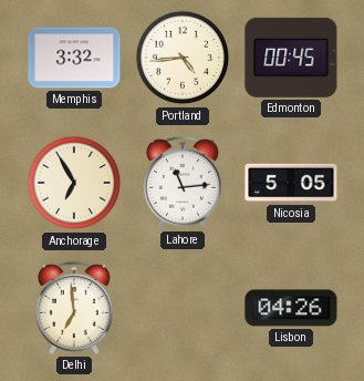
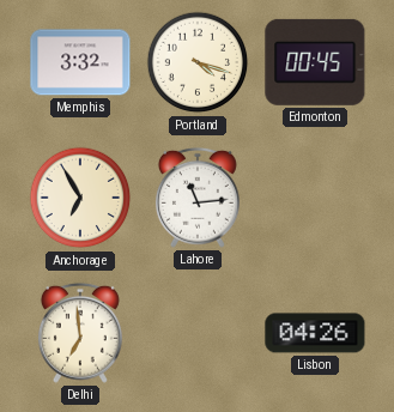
Portland: 4:44 -> 4:18
Nicosia: 5:05 -> none
